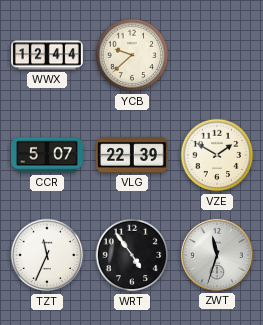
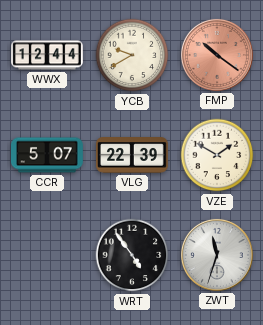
YCB: 9:38 -> 9:40
FMP: none -> 10:21
TZT: 11:34 -> none
